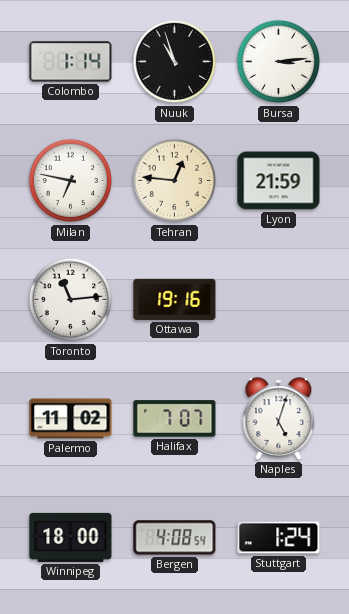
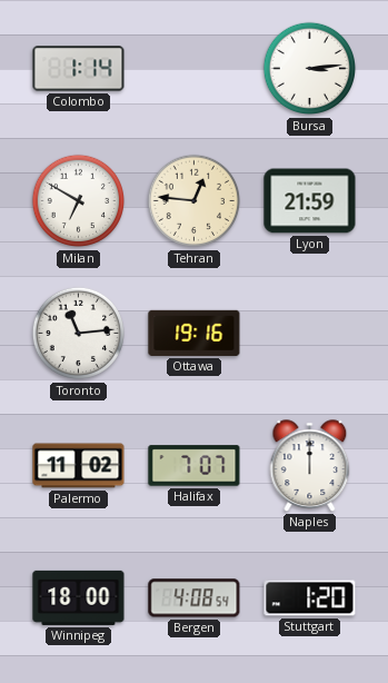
Nuuk: 10:57 -> none
Milan: 6:47 -> 6:50
Naples: 5:03 -> 12:00
Stuttgart: 1:24 -> 1:20
